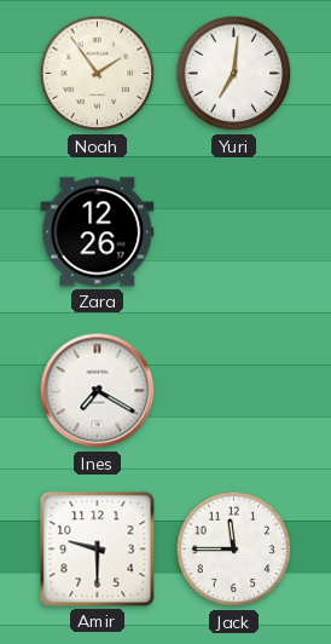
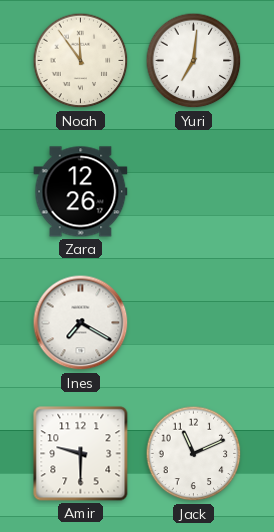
Noah: 1:54 -> 11:54
Jack: 11:45 -> 11:11
